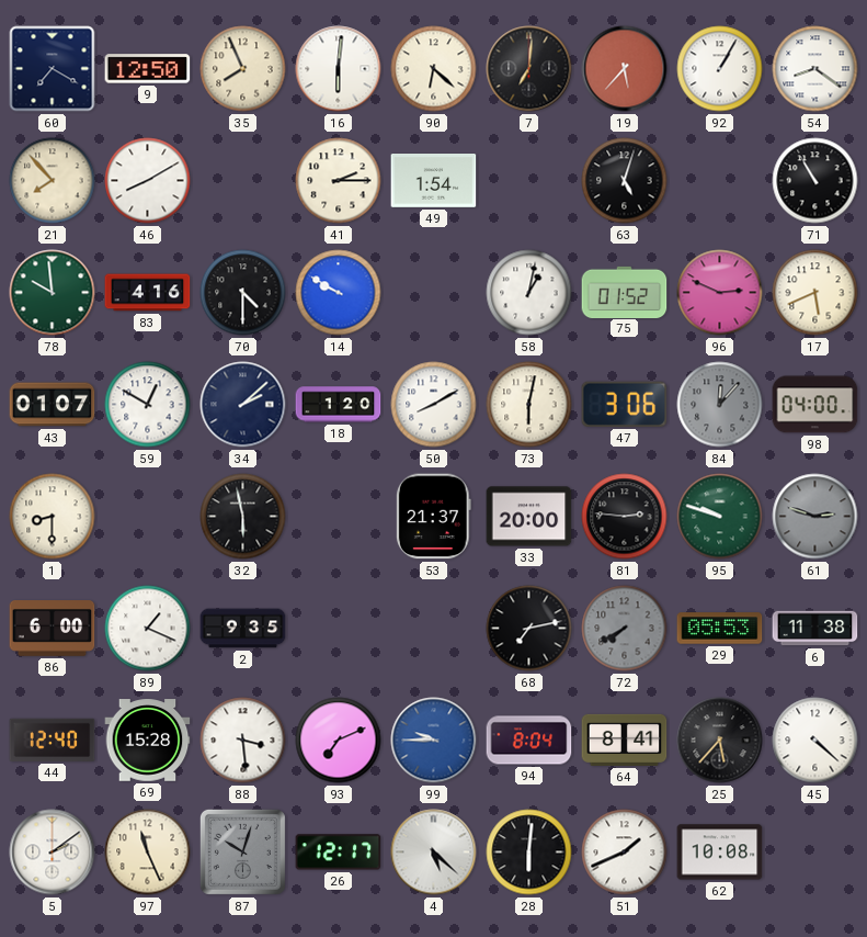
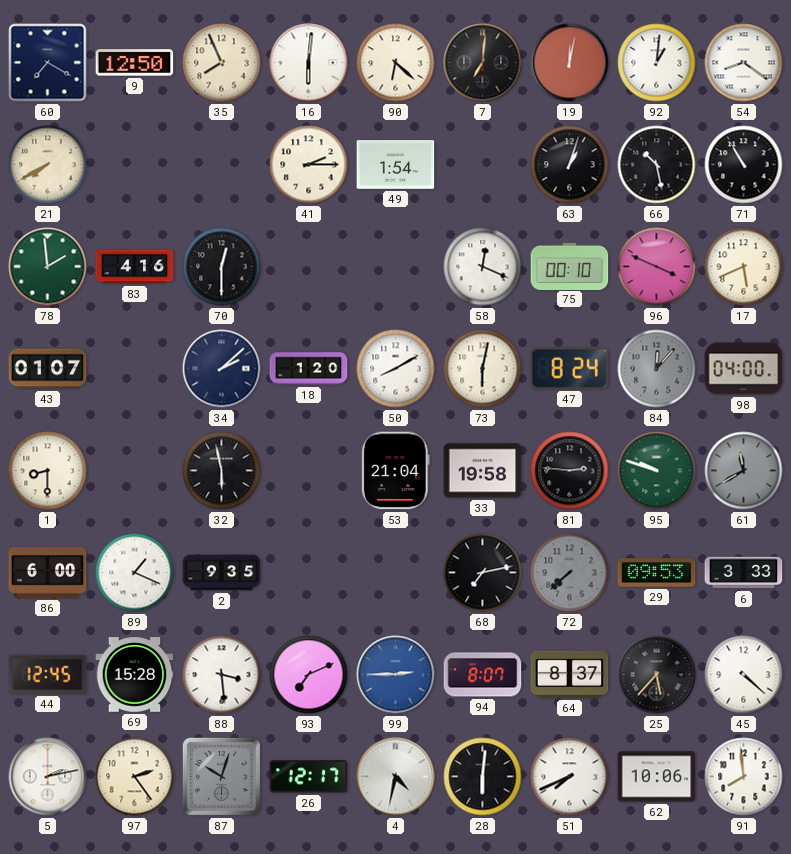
19: 5:37 -> 12:02
92: 1:05 -> 1:01
21: 7:53 -> 7:40
46: 8:10 -> none
63: 5:03 -> 1:03
66: none -> 10:28
78: 9:59 -> 1:59
70: 4:30 -> 12:30
14: 9:50 -> none
58: 1:02 -> 12:19
75: 01:52 -> 00:10
96: 2:49 -> 3:49
59: 12:50 -> none
47: 3:06 -> 8:24
53: 21:37 -> 21:04
33: 20:00 -> 19:58
61: 2:48 -> 11:40
72: 7:40 -> 7:38
29: 05:53 -> 09:53
6: 11:38 -> 3:33
44: 12:40 -> 12:45
99: 9:45 -> 2:45
94: 8:04 -> 8:07
64: 8:41 -> 8:37
5: 2:09 -> 2:13
97: 11:26 -> 2:24
4: 5:22 -> 4:32
51: 1:41 -> 7:41
62: 10:08 -> 10:06
91: none -> 7:59
